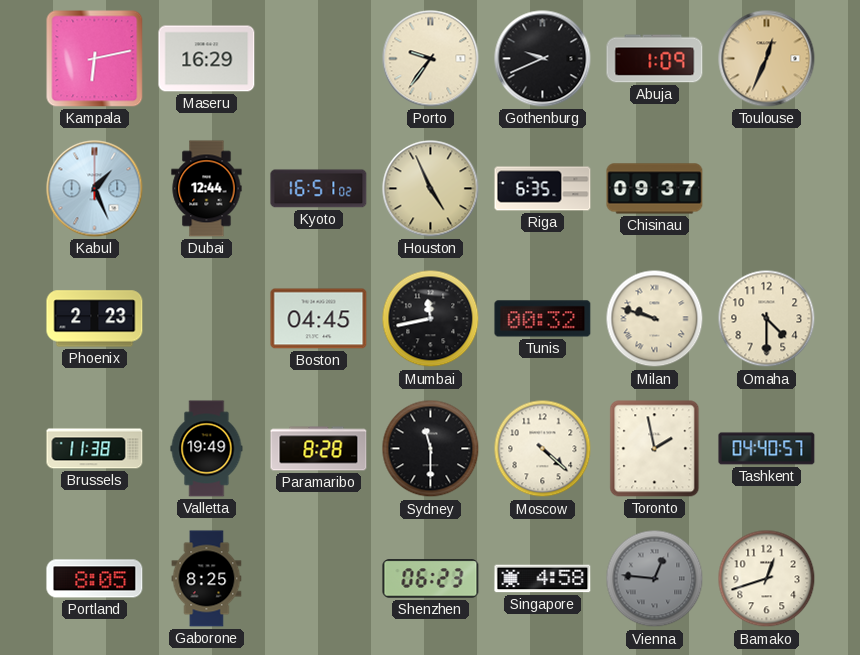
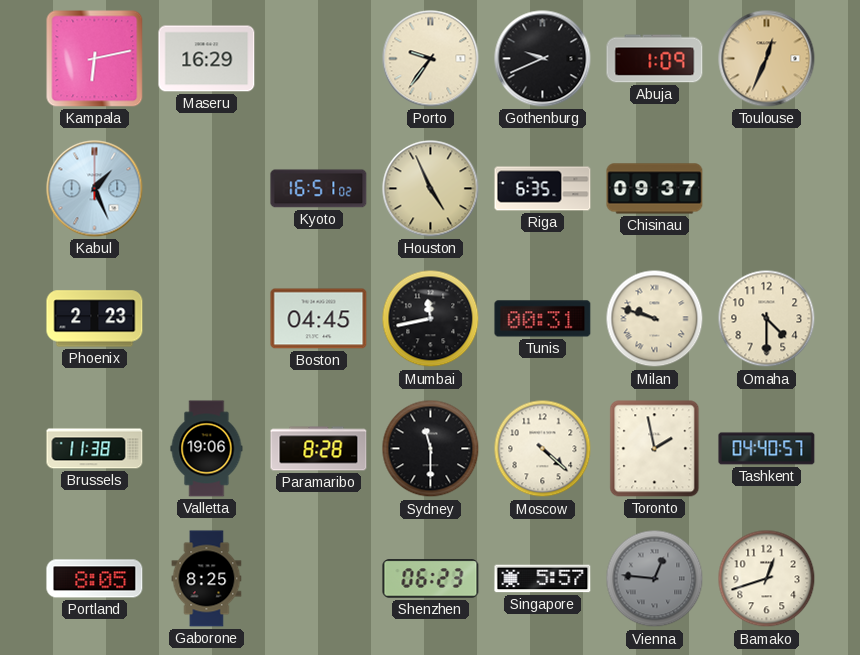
Dubai: 12:44 -> none
Tunis: 00:32 -> 00:31
Valletta: 19:49 -> 19:06
Singapore: 4:58 -> 5:57
